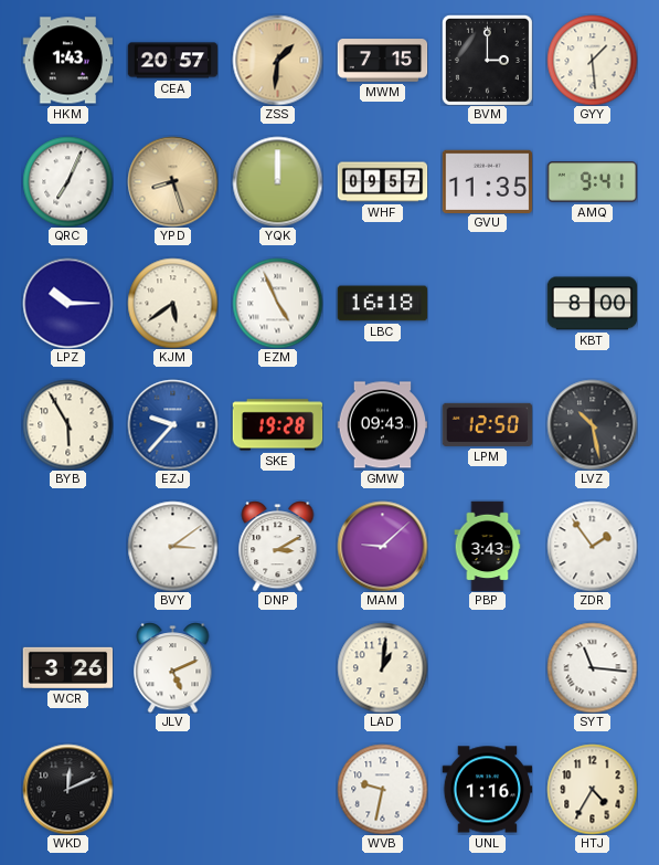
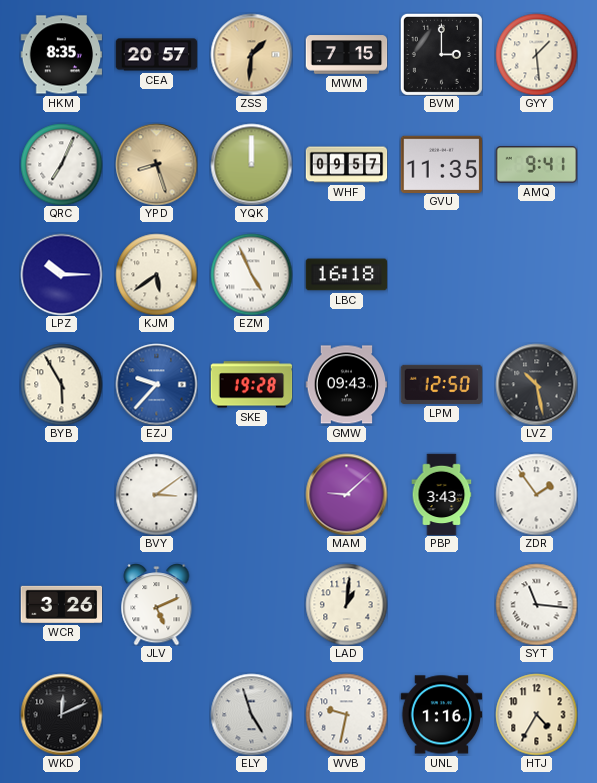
HKM: 1:43 -> 8:35
KBT: 8:00 -> none
DNP: 3:10 -> none
ELY: none -> 4:57
